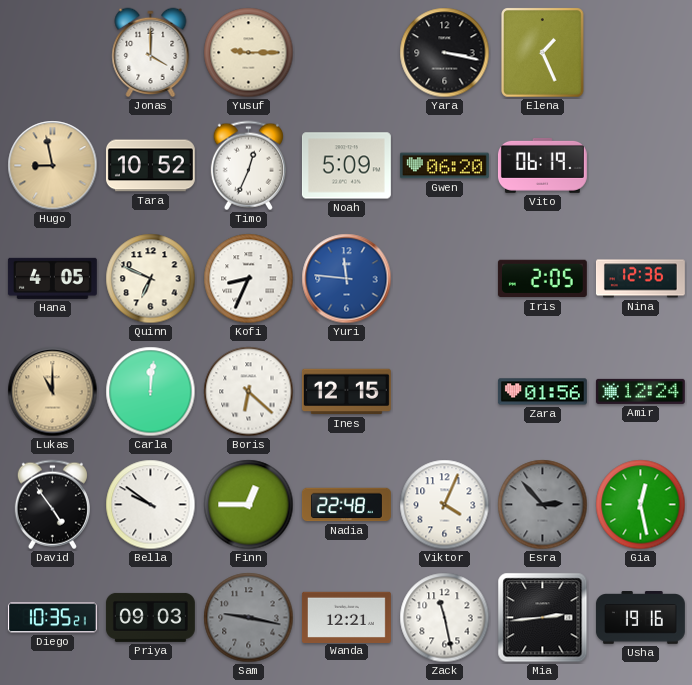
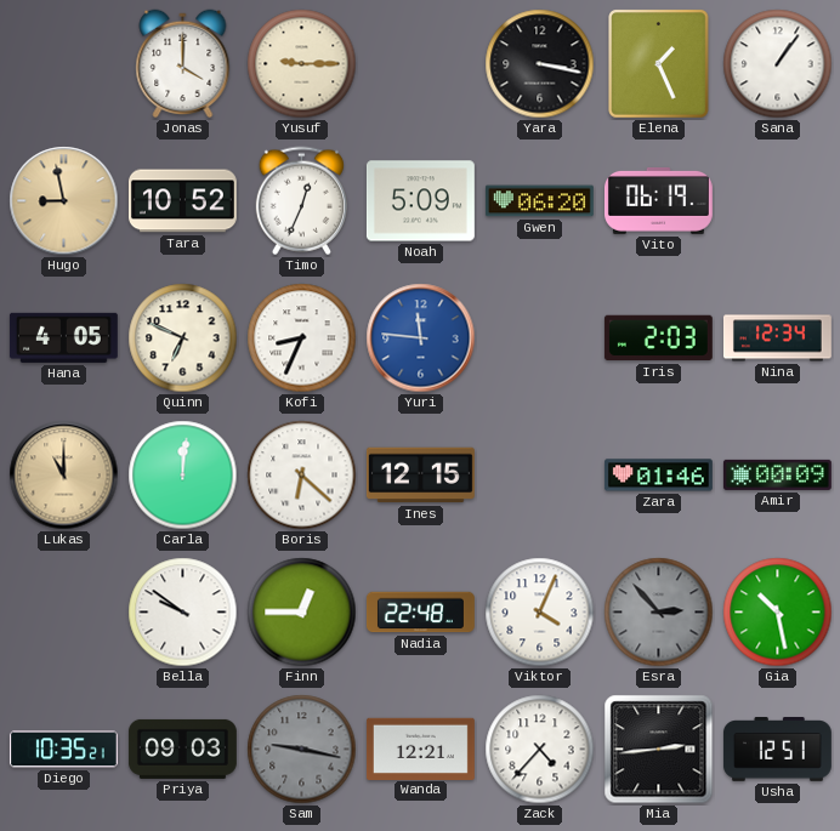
Sana: none -> 1:06
Iris: 2:05 -> 2:03
Nina: 12:36 -> 12:34
Zara: 01:56 -> 01:46
Amir: 12:24 -> 00:09
David: 4:54 -> none
Gia: 12:28 -> 10:28
Zack: 11:28 -> 4:37
Usha: 19:16 -> 12:51
